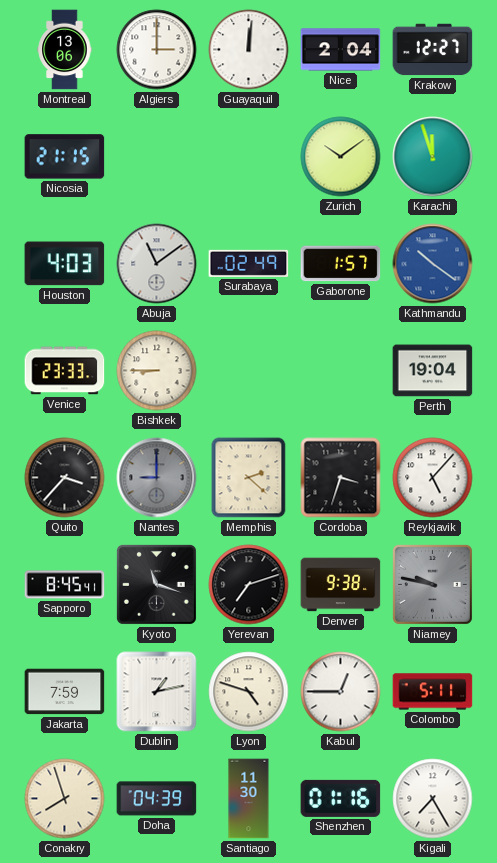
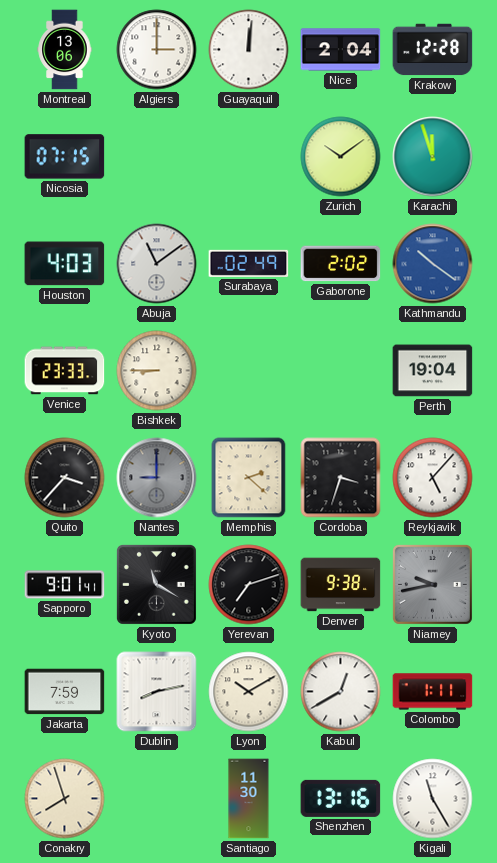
Krakow: 12:27 -> 12:28
Nicosia: 21:15 -> 07:15
Gaborone: 1:57 -> 2:02
Sapporo: 8:45 -> 9:01
Kyoto: 11:18 -> 11:20
Niamey: 9:47 -> 9:43
Dublin: 1:13 -> 8:13
Lyon: 4:48 -> 10:10
Kabul: 12:45 -> 12:40
Colombo: 5:11 -> 1:11
Doha: 04:39 -> none
Shenzhen: 01:16 -> 13:16
Kigali: 7:25 -> 11:25
